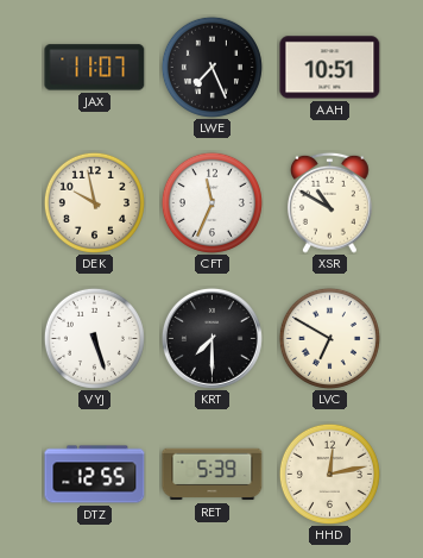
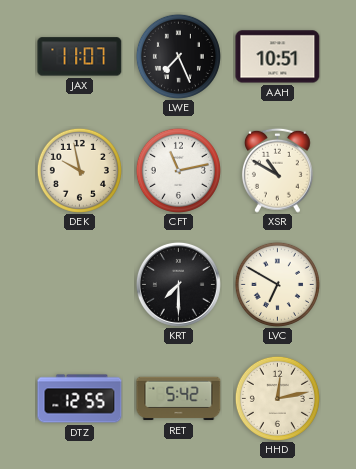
CFT: 11:34 -> 11:13
VYJ: 5:27 -> none
RET: 5:39 -> 5:42
